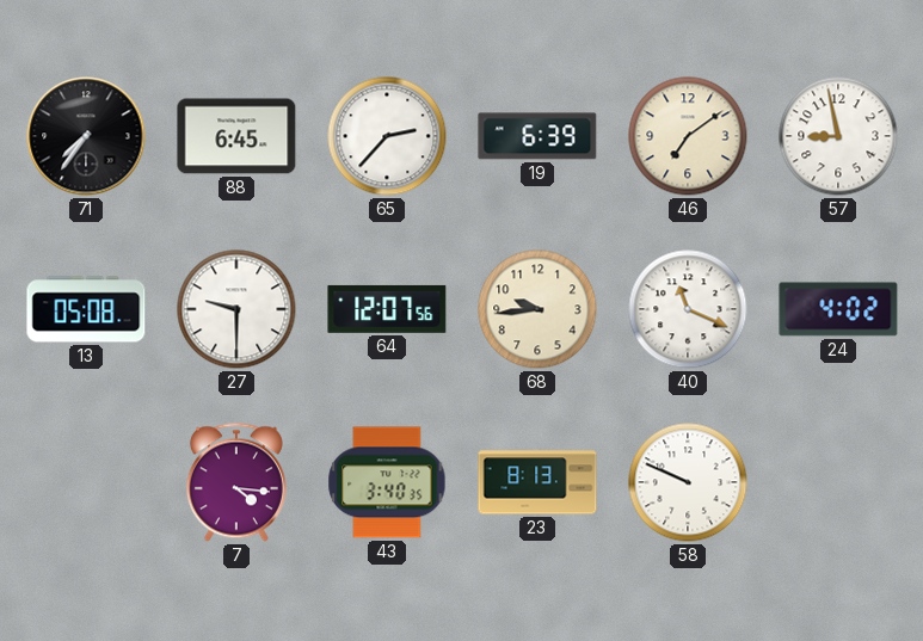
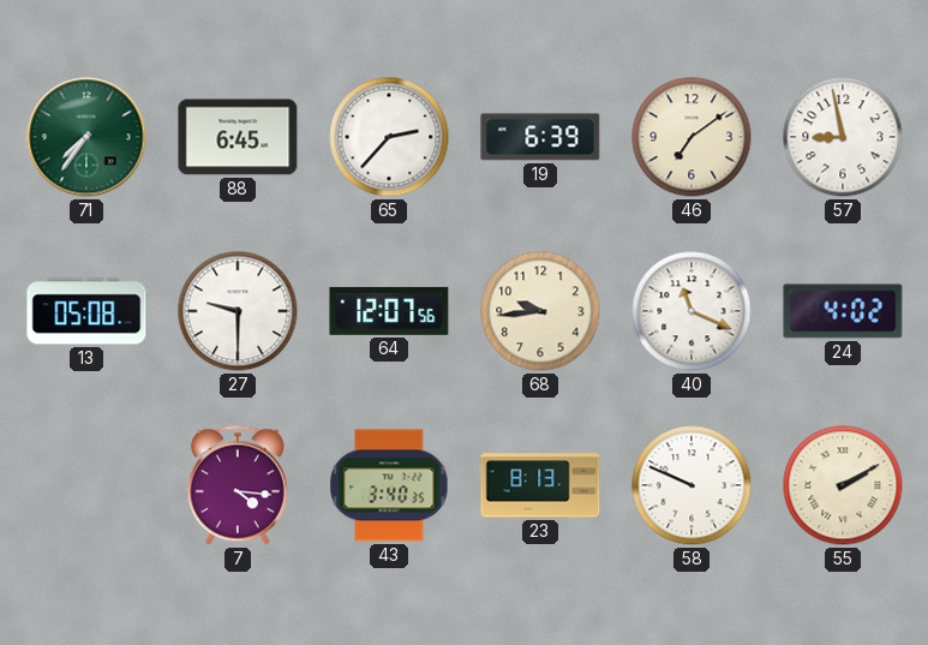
71 dial: black -> green
55: none -> 2:10
